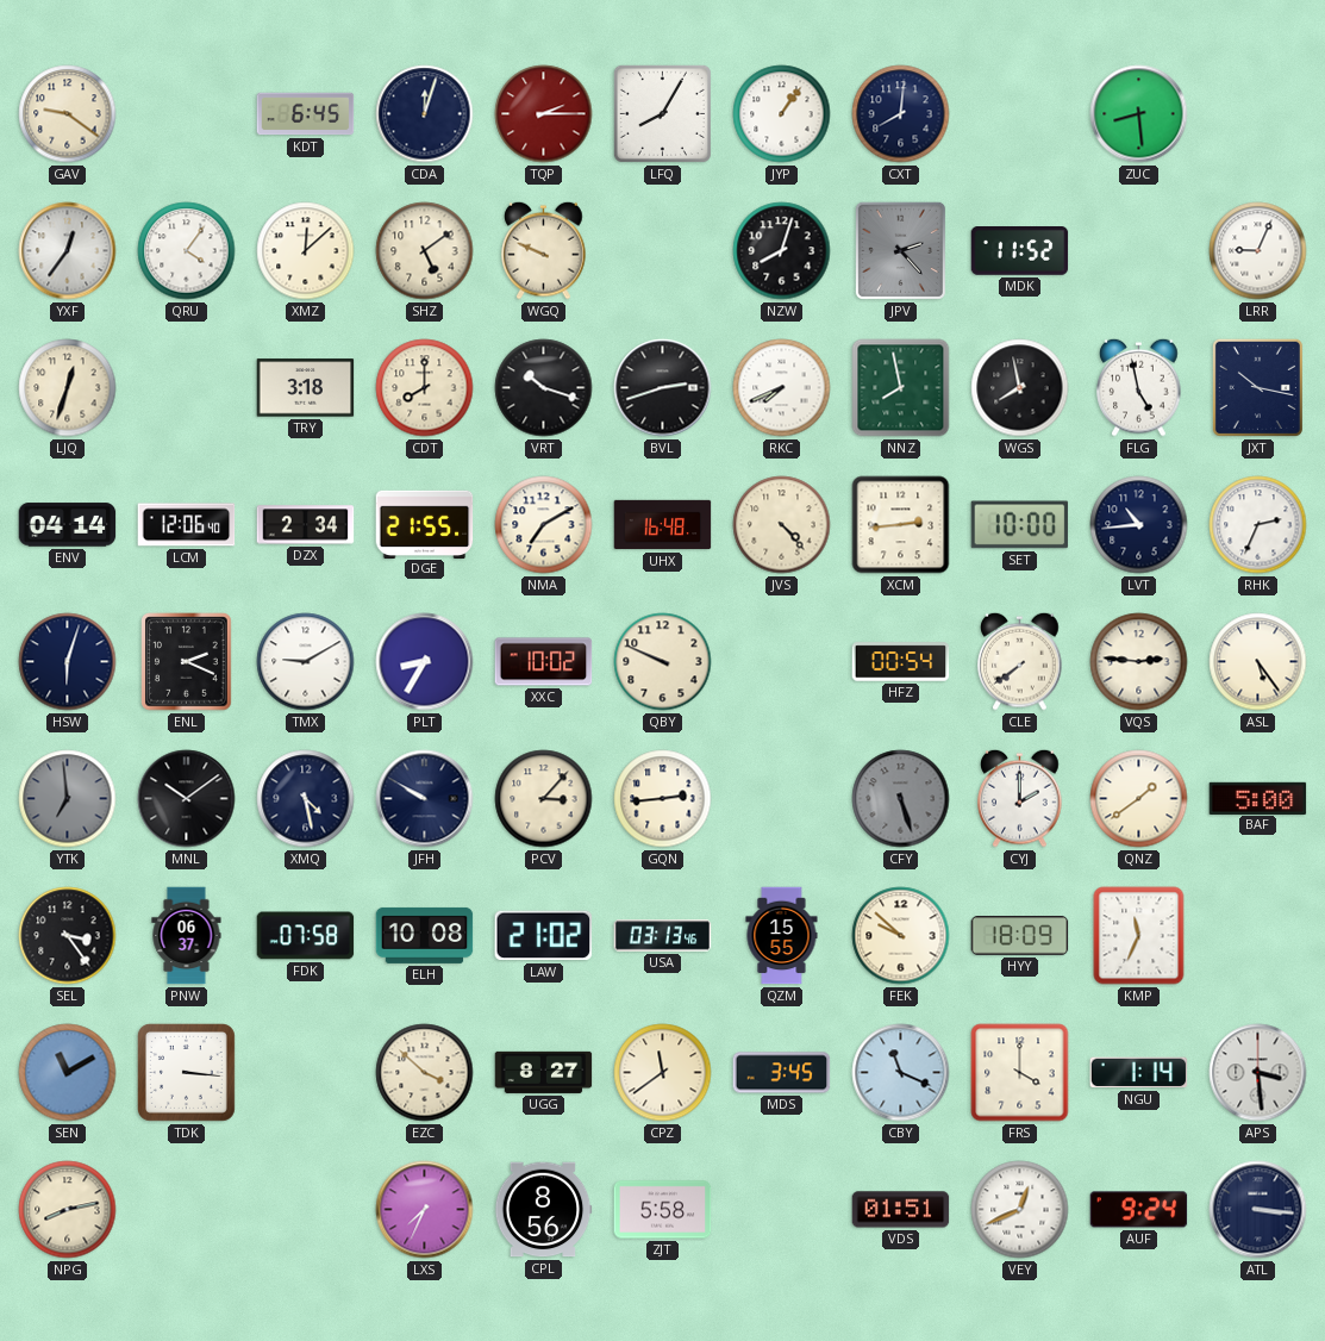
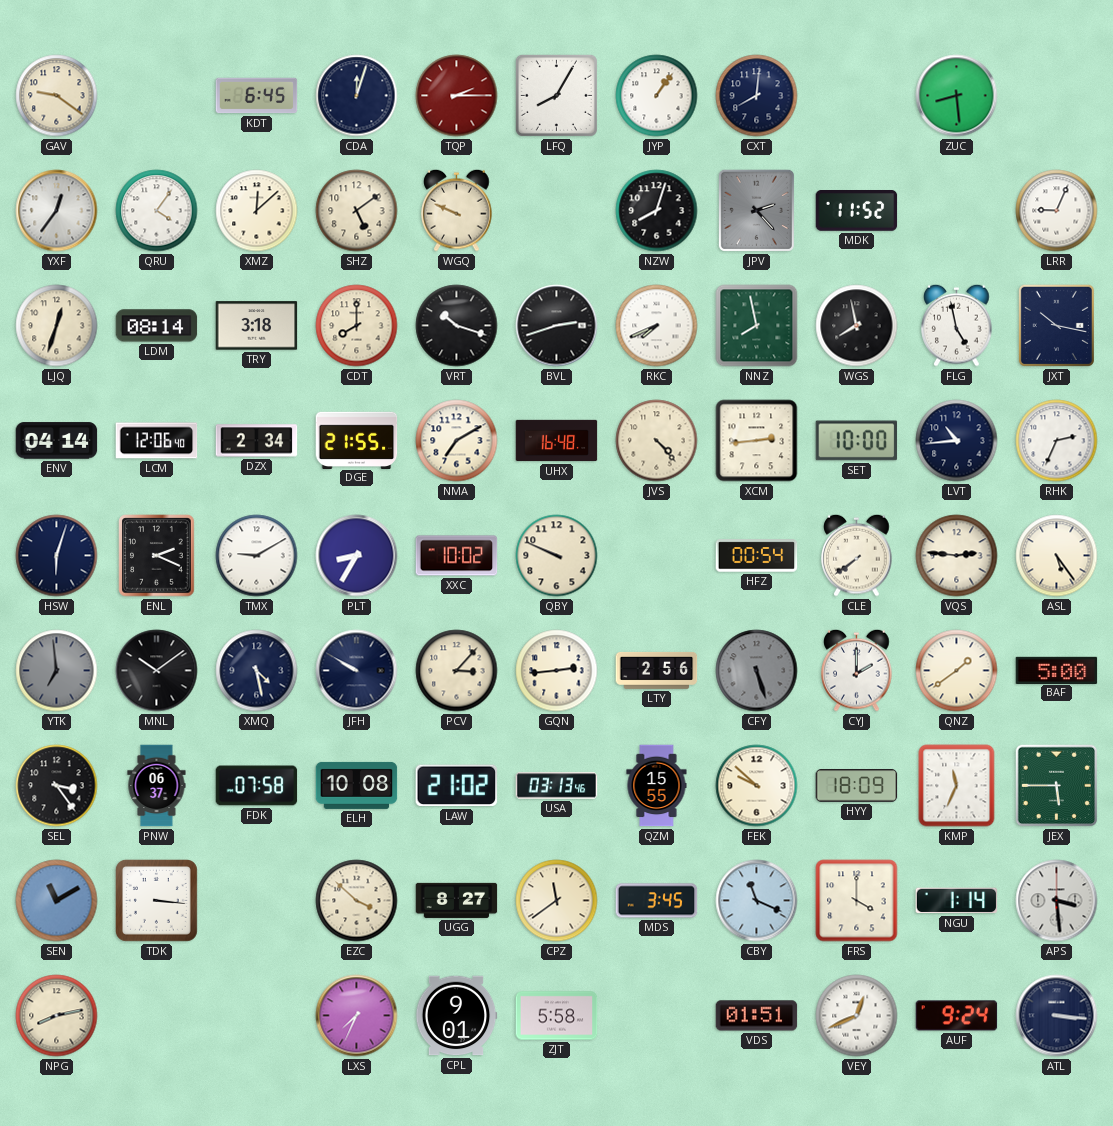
LDM: none -> 08:14
LTY: none -> 2:56
JEX: none -> 5:45
CPL: 8:56 -> 9:01
